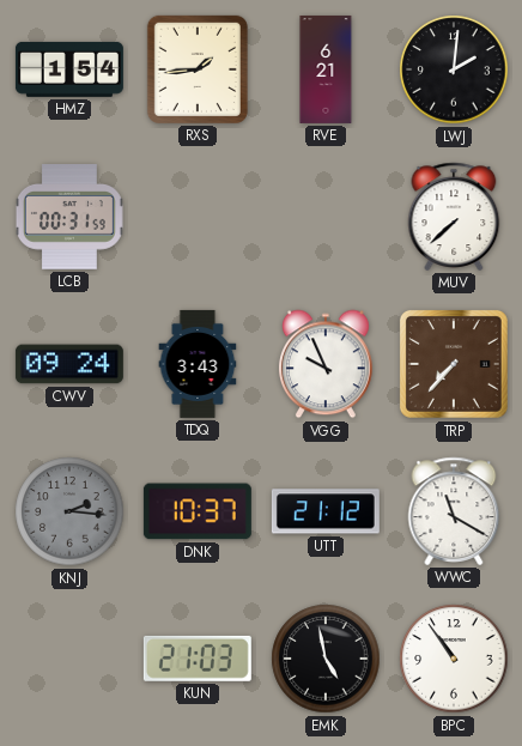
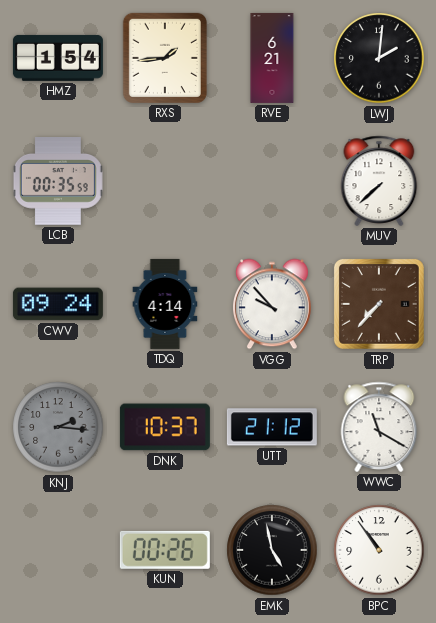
LCB: 00:31 -> 00:35
TDQ: 3:43 -> 4:14
VGG: 9:56 -> 9:53
KUN: 21:03 -> 00:26
